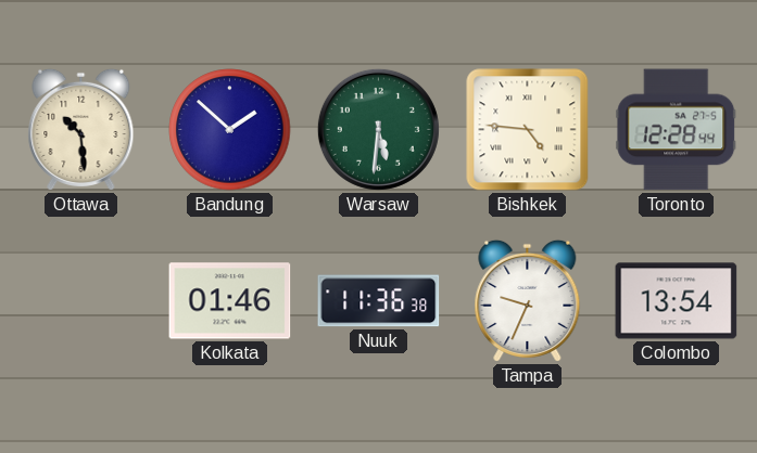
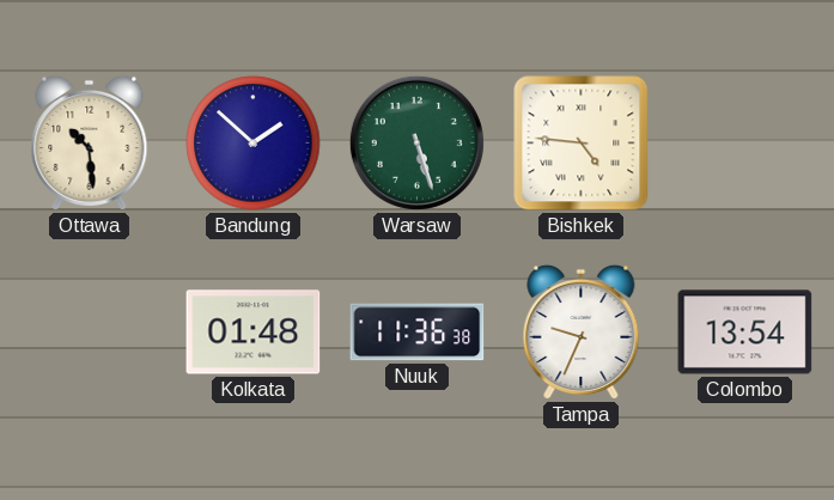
Warsaw: 5:31 -> 5:27
Toronto: 12:28 -> none
Kolkata: 01:46 -> 01:48
